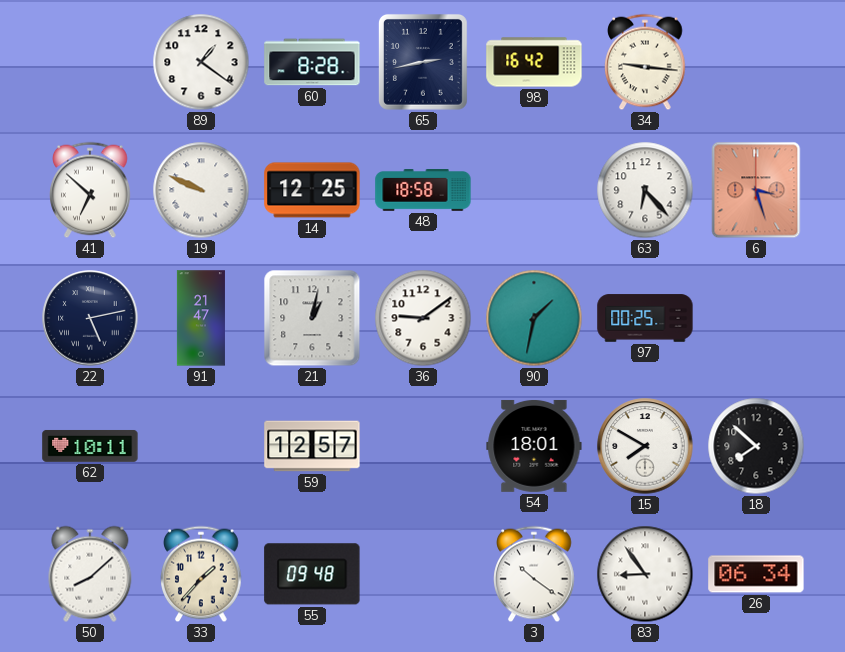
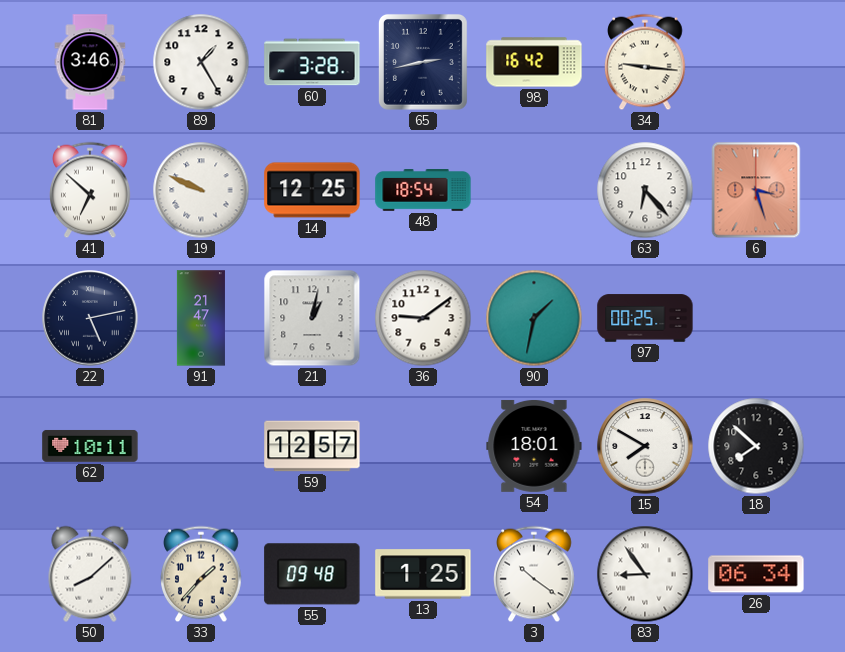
81: none -> 3:46
89: 1:21 -> 1:25
60: 8:28 -> 3:28
48: 18:58 -> 18:54
13: none -> 1:25
